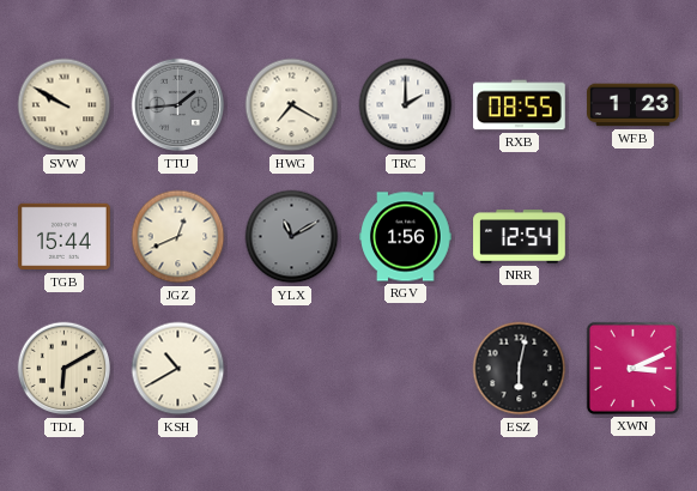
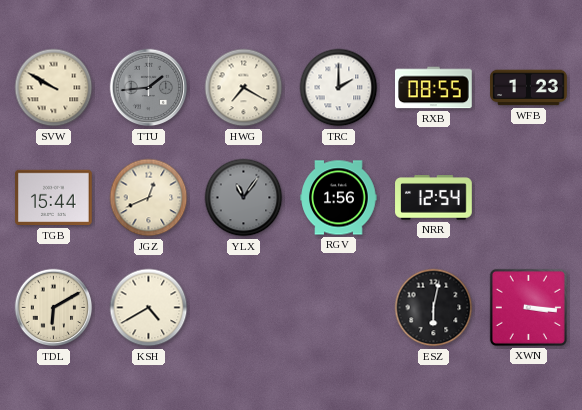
YLX: 11:10 -> 11:06
KSH: 10:40 -> 4:40
XWN: 3:11 -> 3:16
